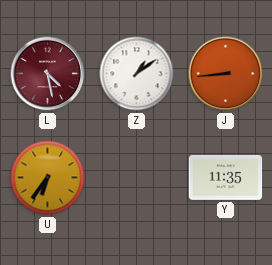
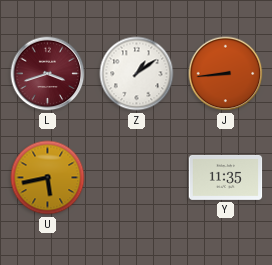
L: 4:28 -> 3:42
U: 6:36 -> 5:43
